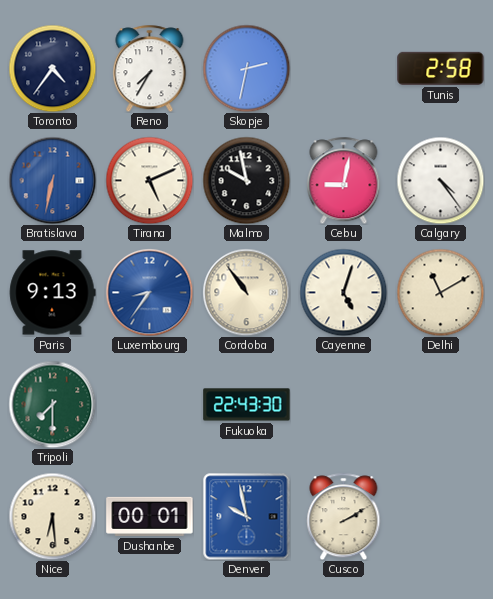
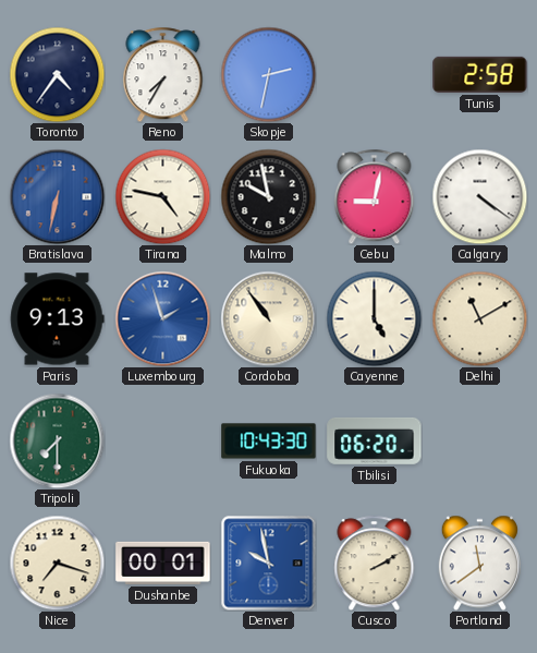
Tirana: 5:11 -> 4:47
Calgary: 4:24 -> 4:21
Luxembourg: 8:36 -> 1:57
Cayenne: 5:03 -> 5:00
Fukuoka: 22:43 -> 10:43
Tbilisi: none -> 06:20
Nice: 6:29 -> 7:18
Portland: none -> 11:39
